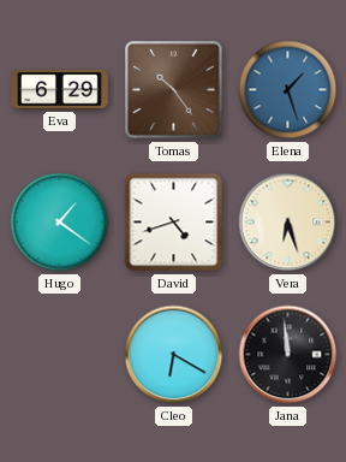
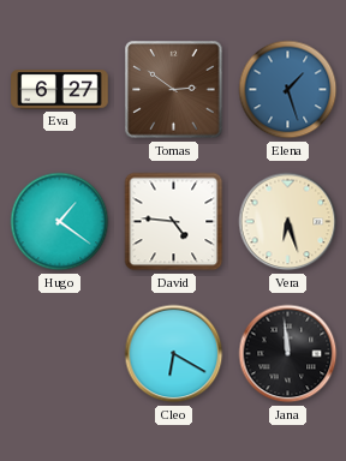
Eva: 6:29 -> 6:27
Tomas: 10:24 -> 2:51
David: 4:42 -> 4:46
